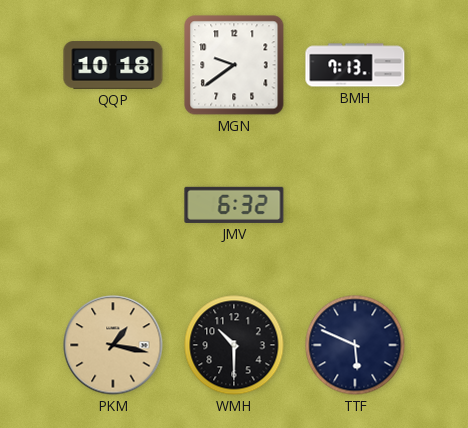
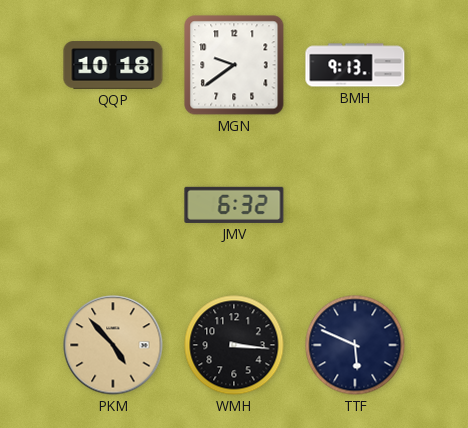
BMH: 7:13 -> 9:13
PKM: 1:17 -> 4:53
WMH: 10:30 -> 3:16
